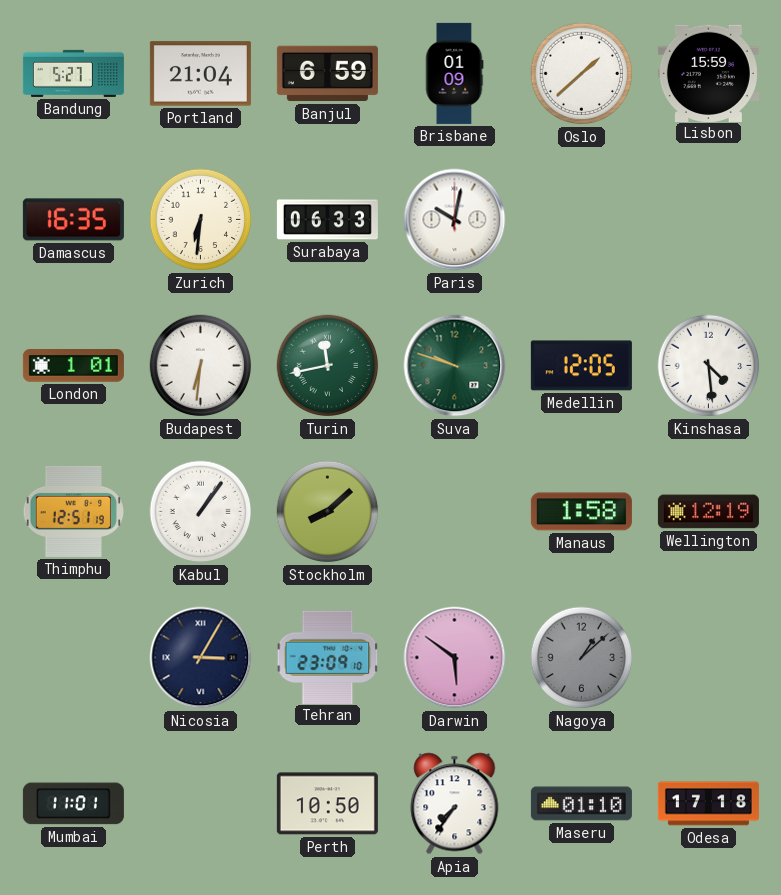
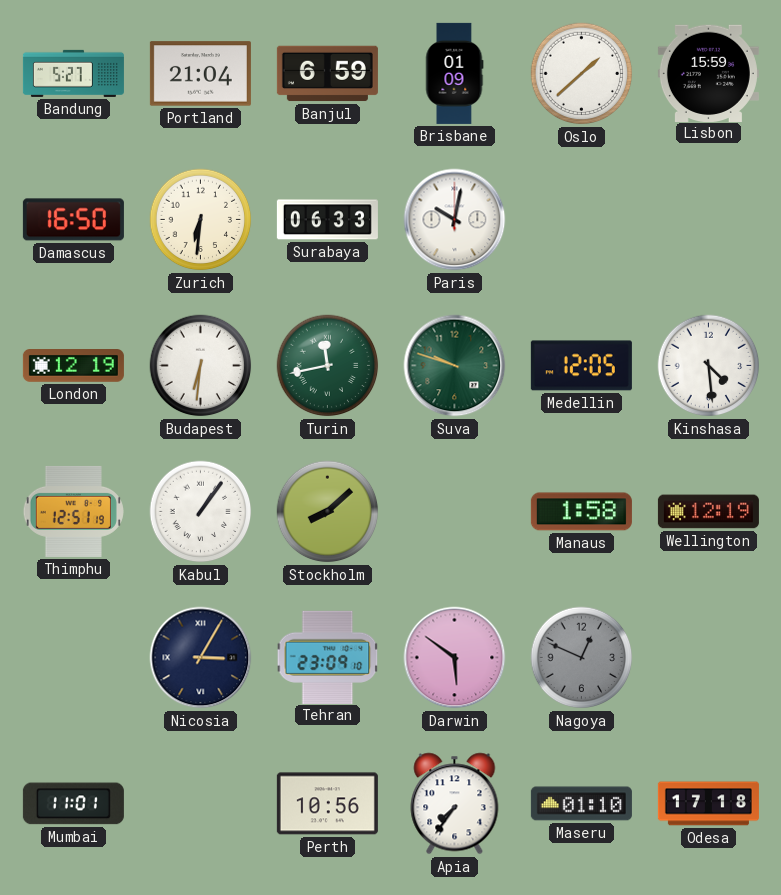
Damascus: 16:35 -> 16:50
London: 1:01 -> 12:19
Nagoya: 1:08 -> 12:49
Perth: 10:50 -> 10:56
